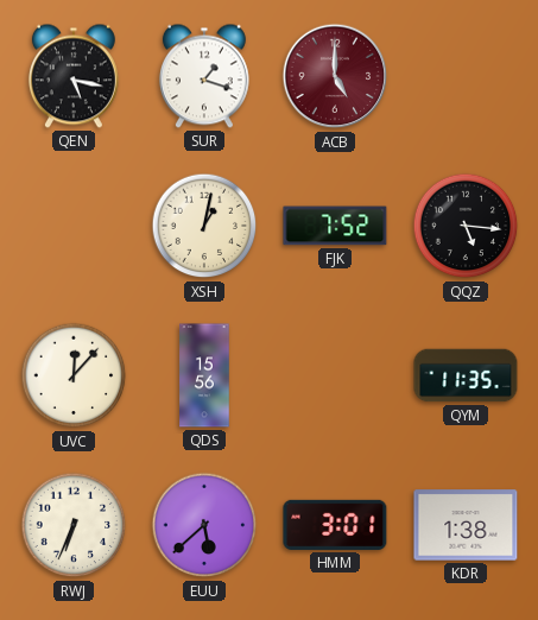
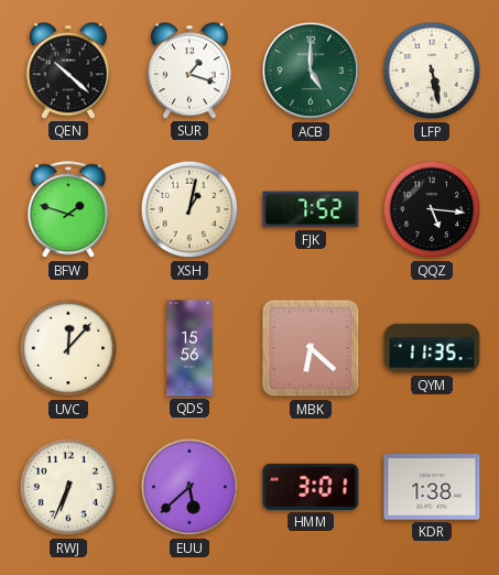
QEN: 5:17 -> 10:22
ACB dial: burgundy -> green
LFP: none -> 5:28
BFW: none -> 1:48
MBK: none -> 6:22
